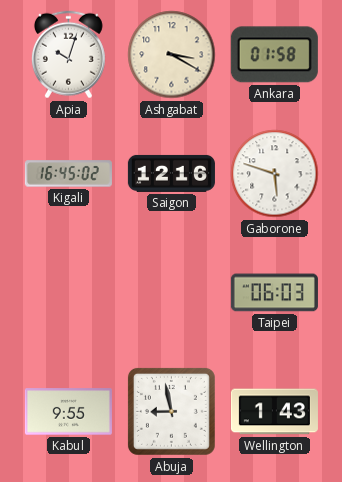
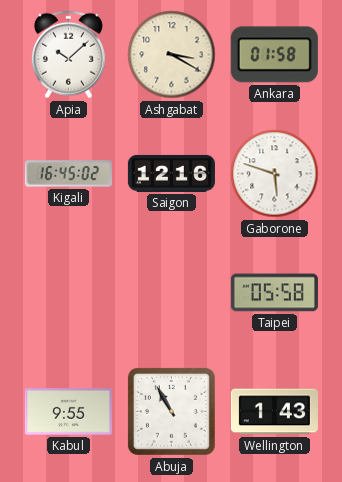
Apia: 10:03 -> 10:08
Taipei: 06:03 -> 05:58
Abuja: 8:58 -> 10:55
